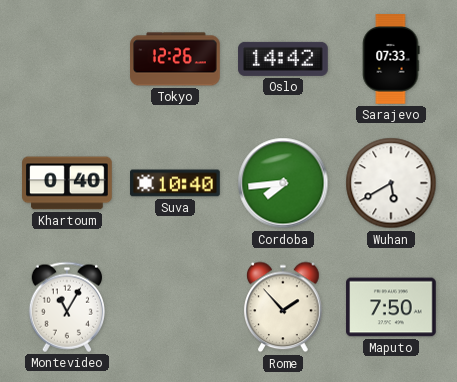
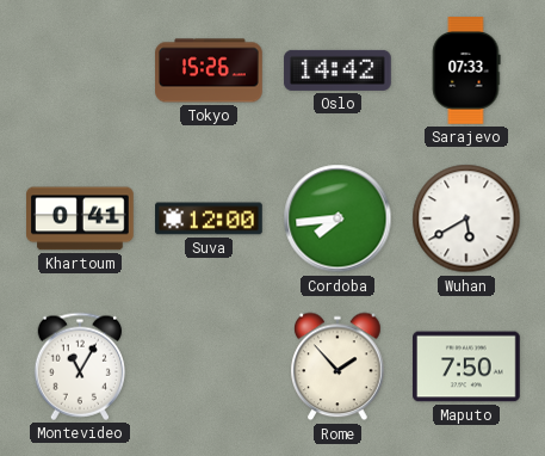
Tokyo: 12:26 -> 15:26
Khartoum: 0:40 -> 0:41
Suva: 10:40 -> 12:00
